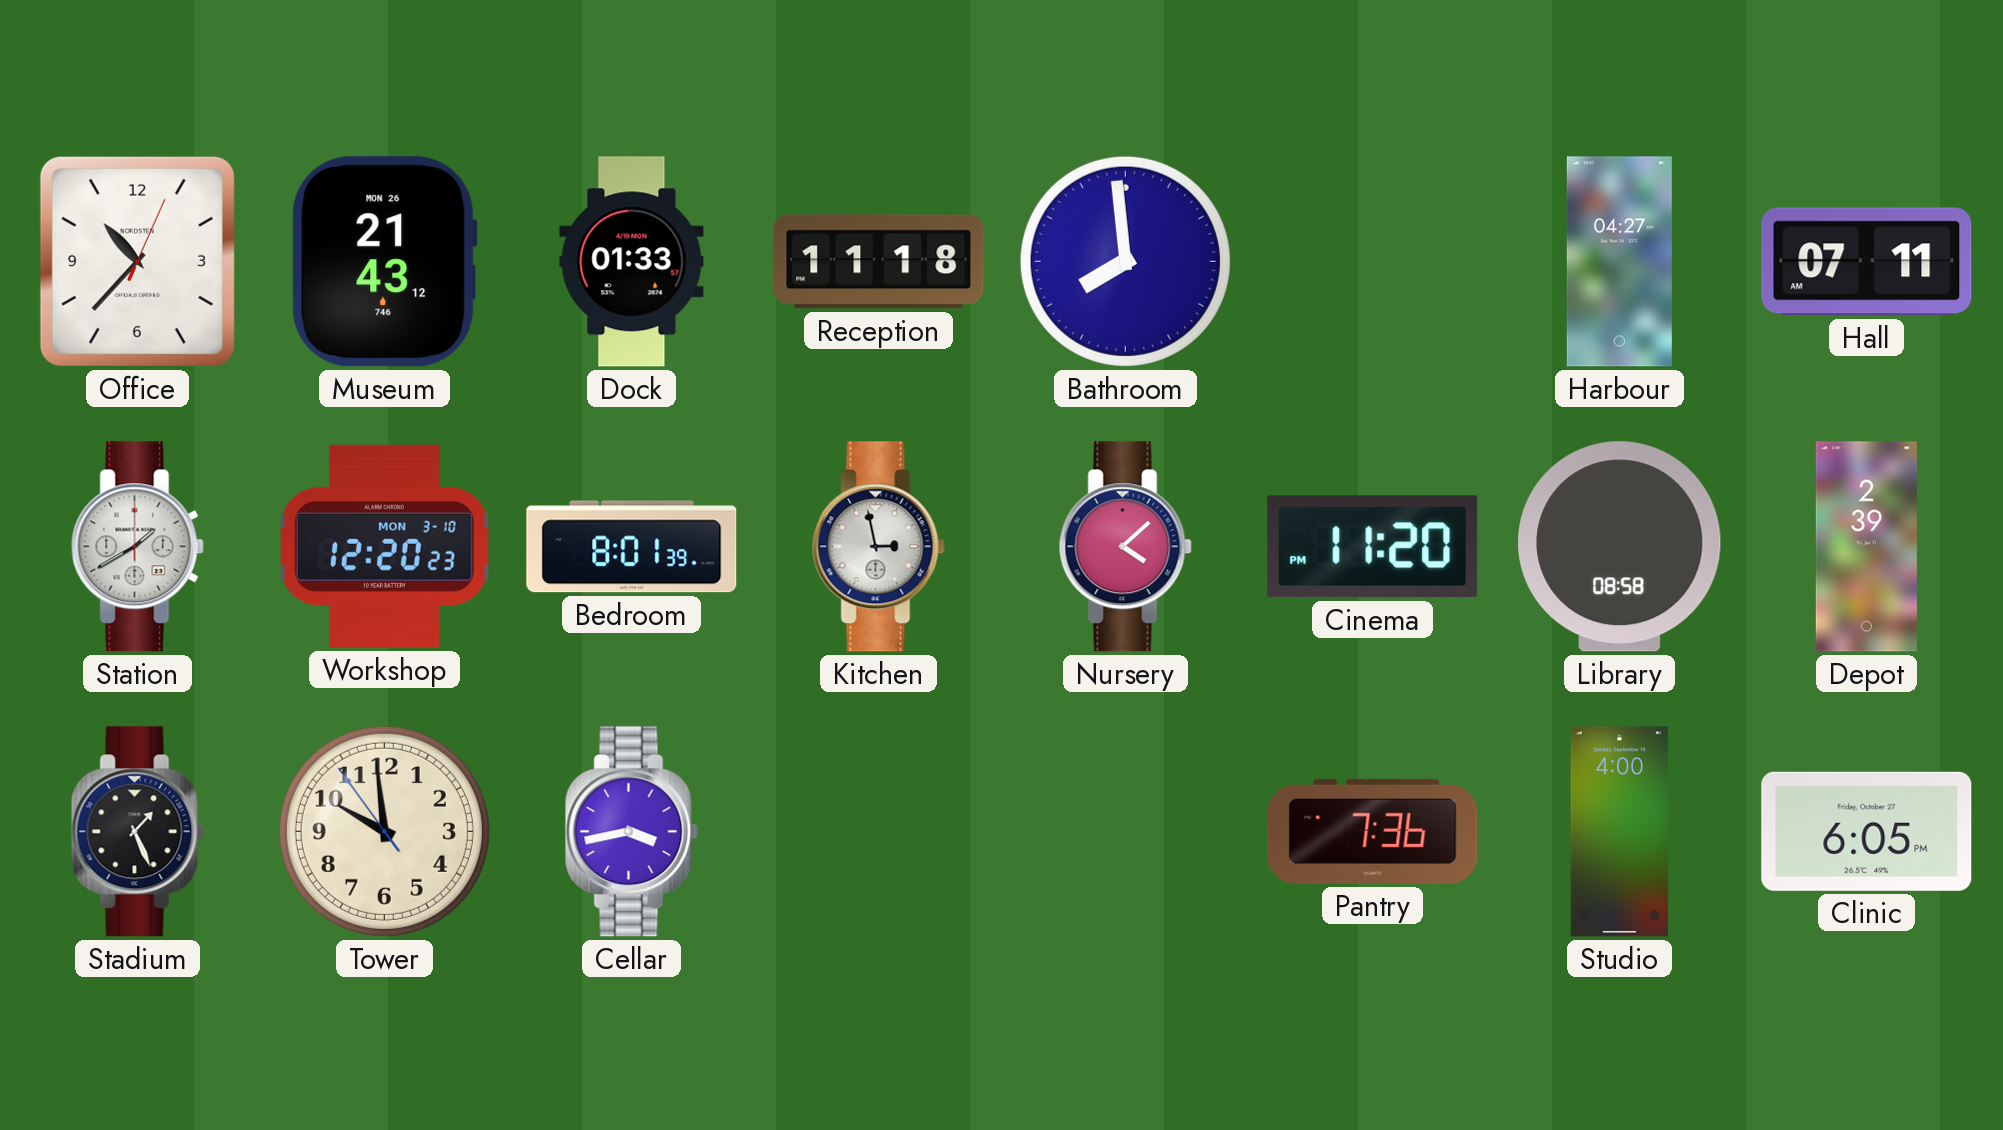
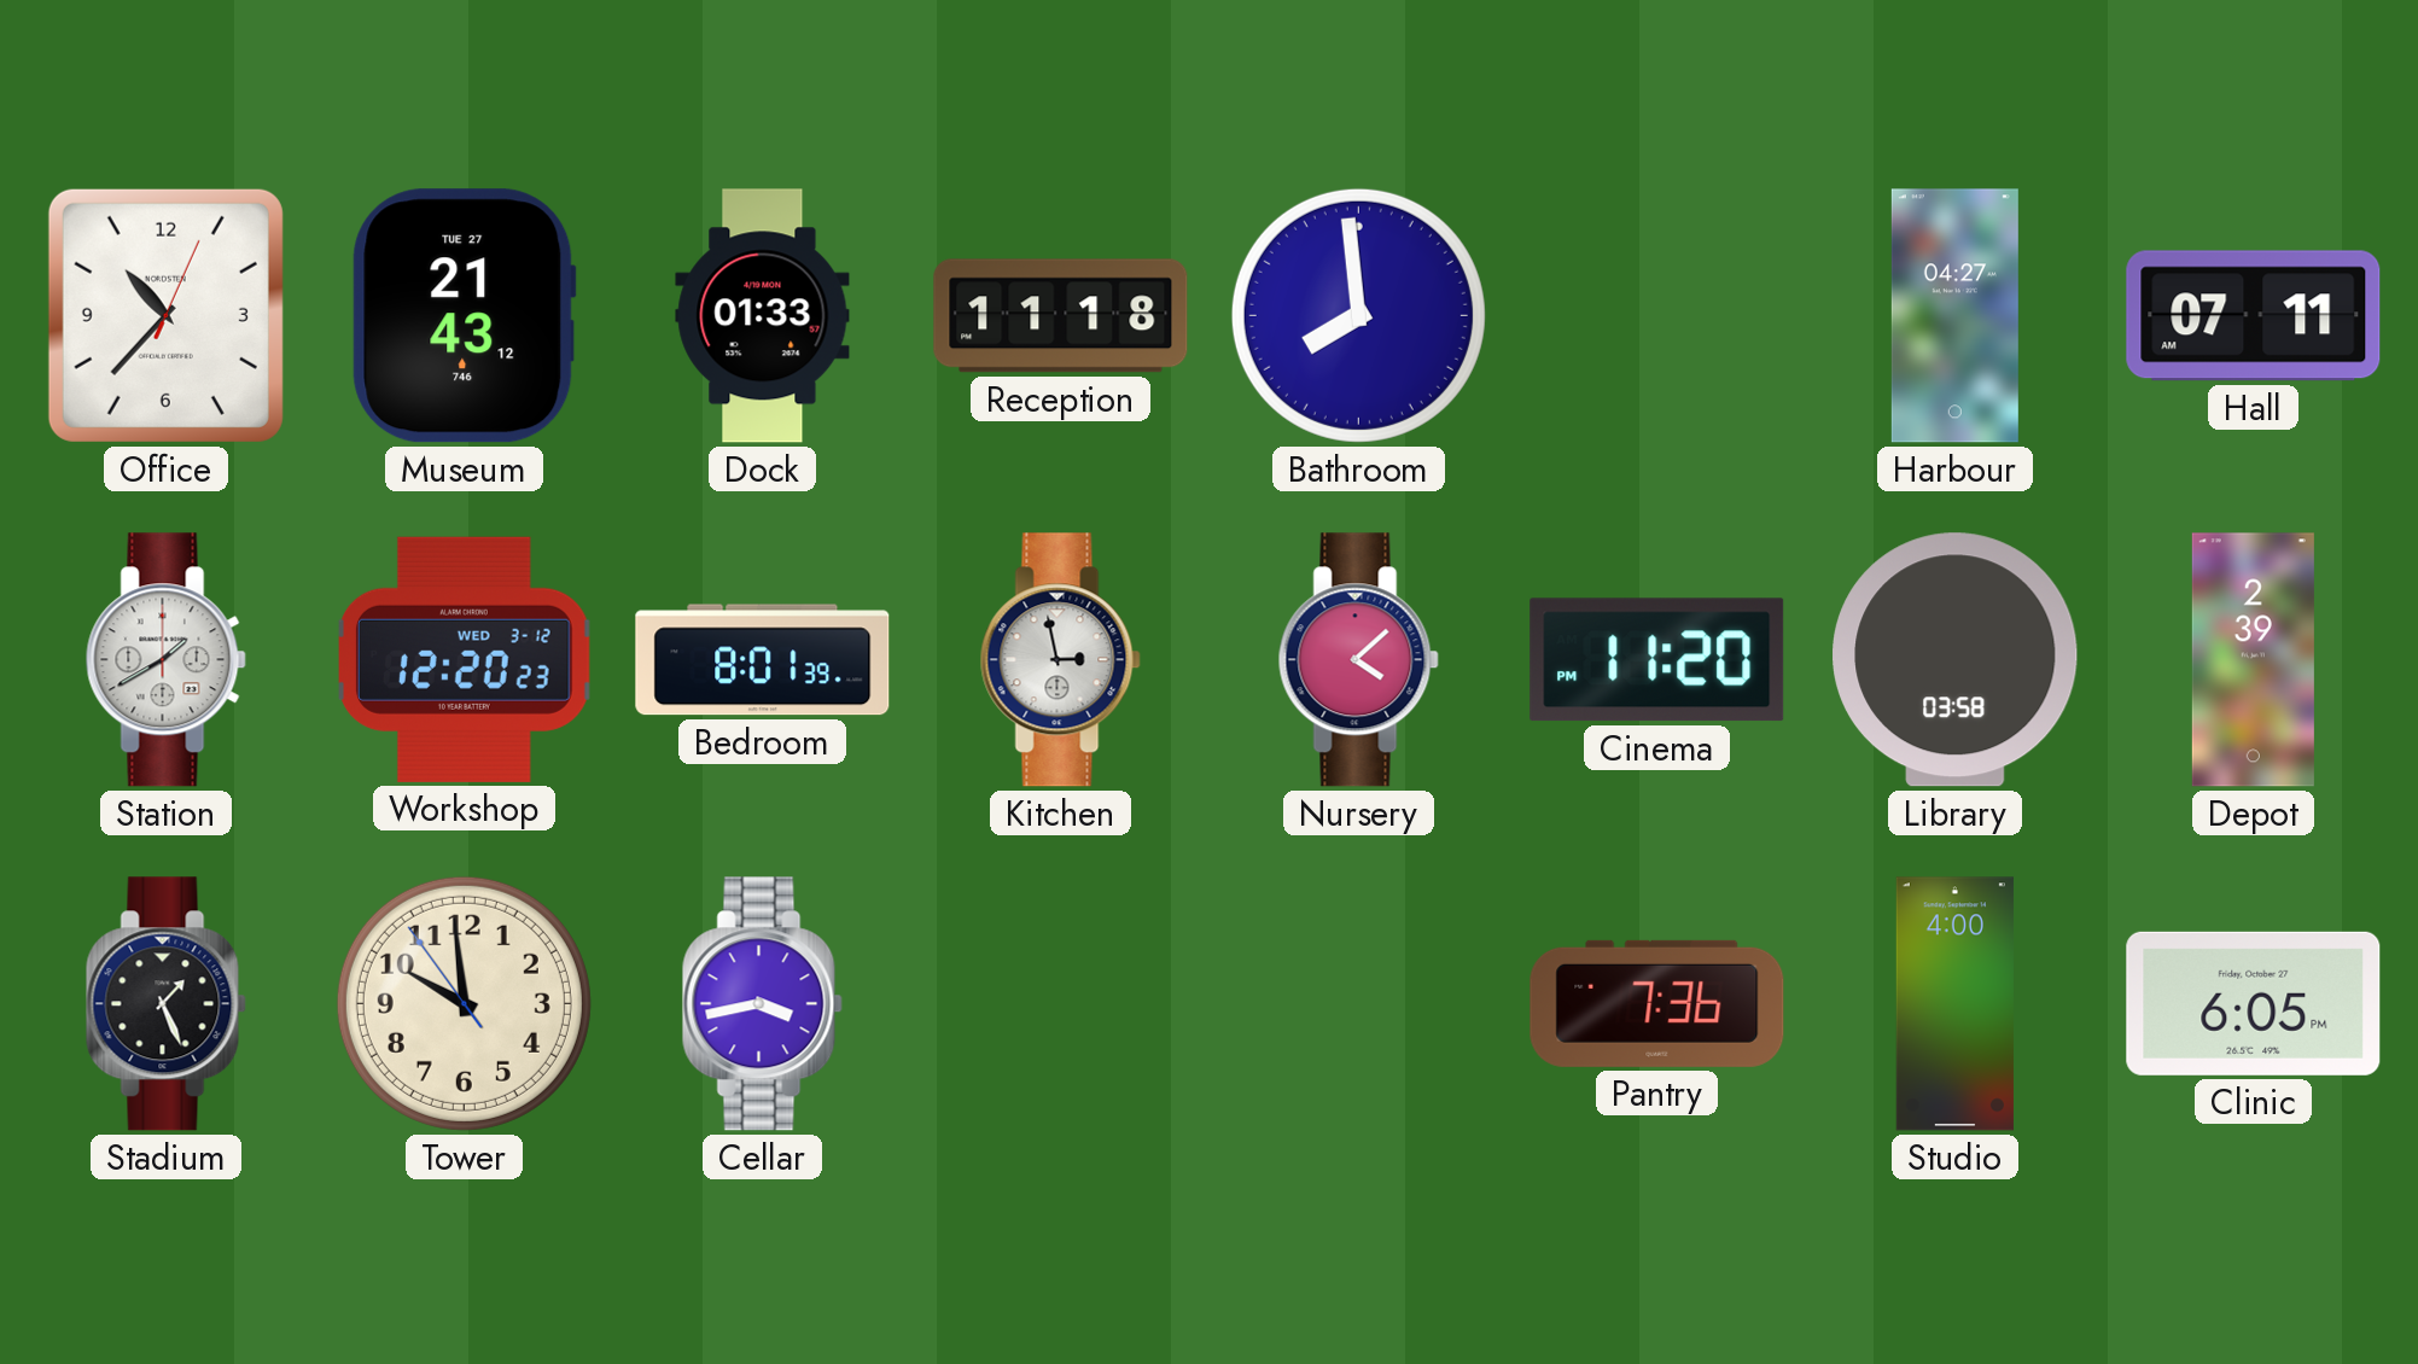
Museum date: MON 26 -> TUE 27
Workshop date: MON 3-10 -> WED 3-12
Library: 08:58 -> 03:58
